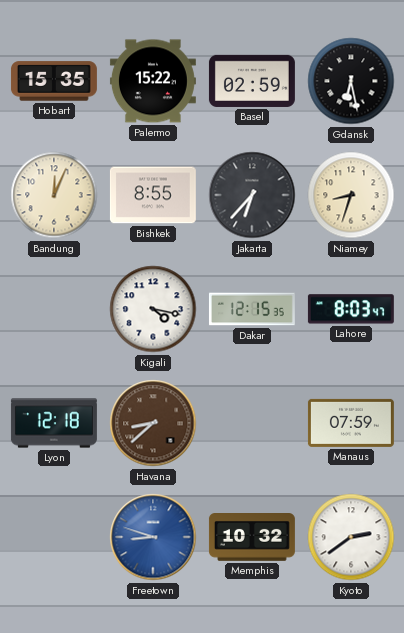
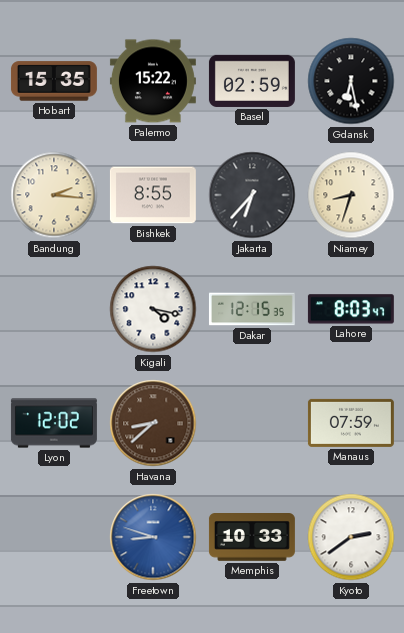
Bandung: 12:04 -> 2:16
Lyon: 12:18 -> 12:02
Memphis: 10:32 -> 10:33
